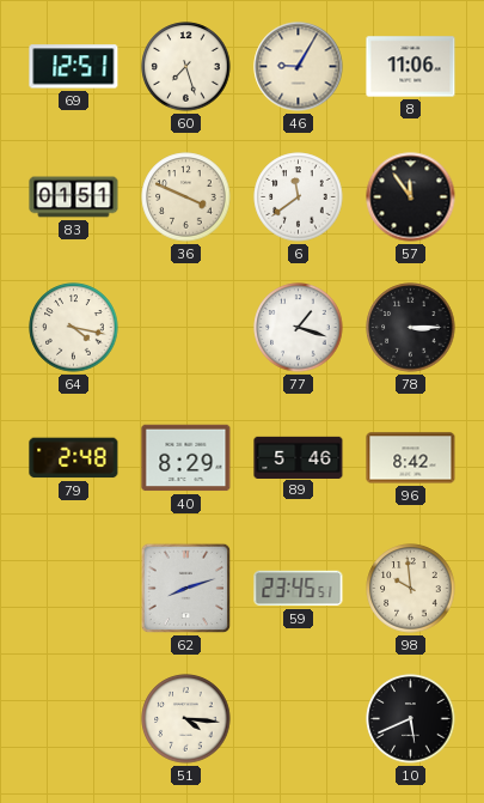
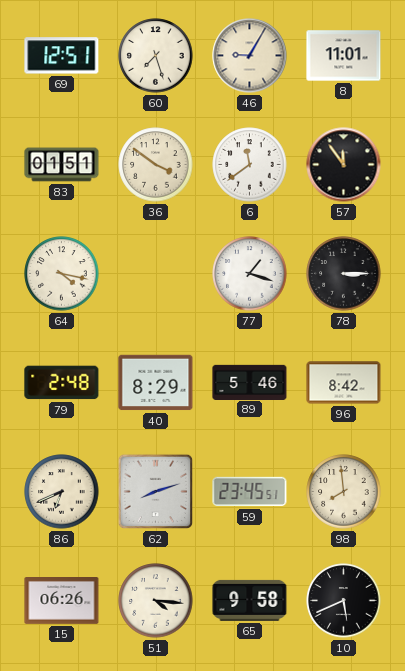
8: 11:06 -> 11:01
36: 3:49 -> 3:51
86: none -> 6:41
98: 9:59 -> 7:59
15: none -> 06:26
65: none -> 9:58
